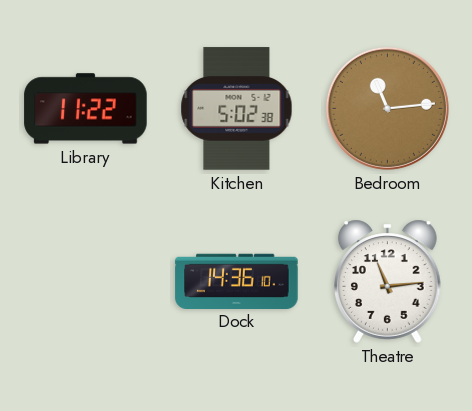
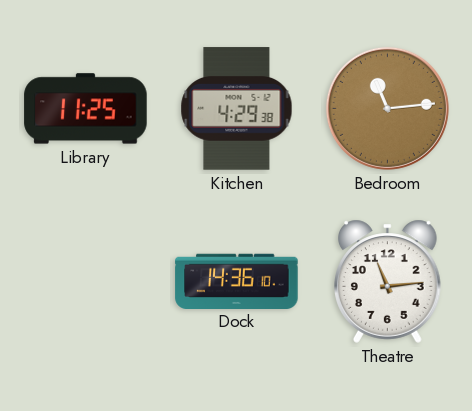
Library: 11:22 -> 11:25
Kitchen: 5:02 -> 4:29
